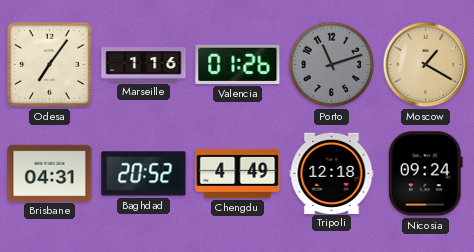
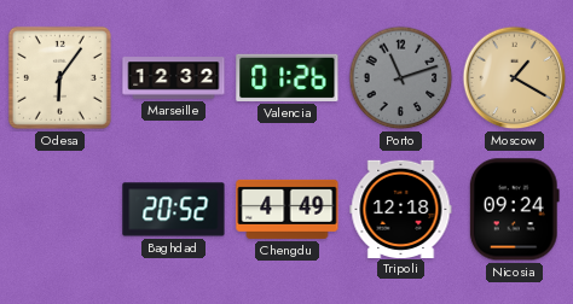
Odesa: 7:06 -> 6:06
Marseille: 1:16 -> 12:32
Brisbane: 04:31 -> none
